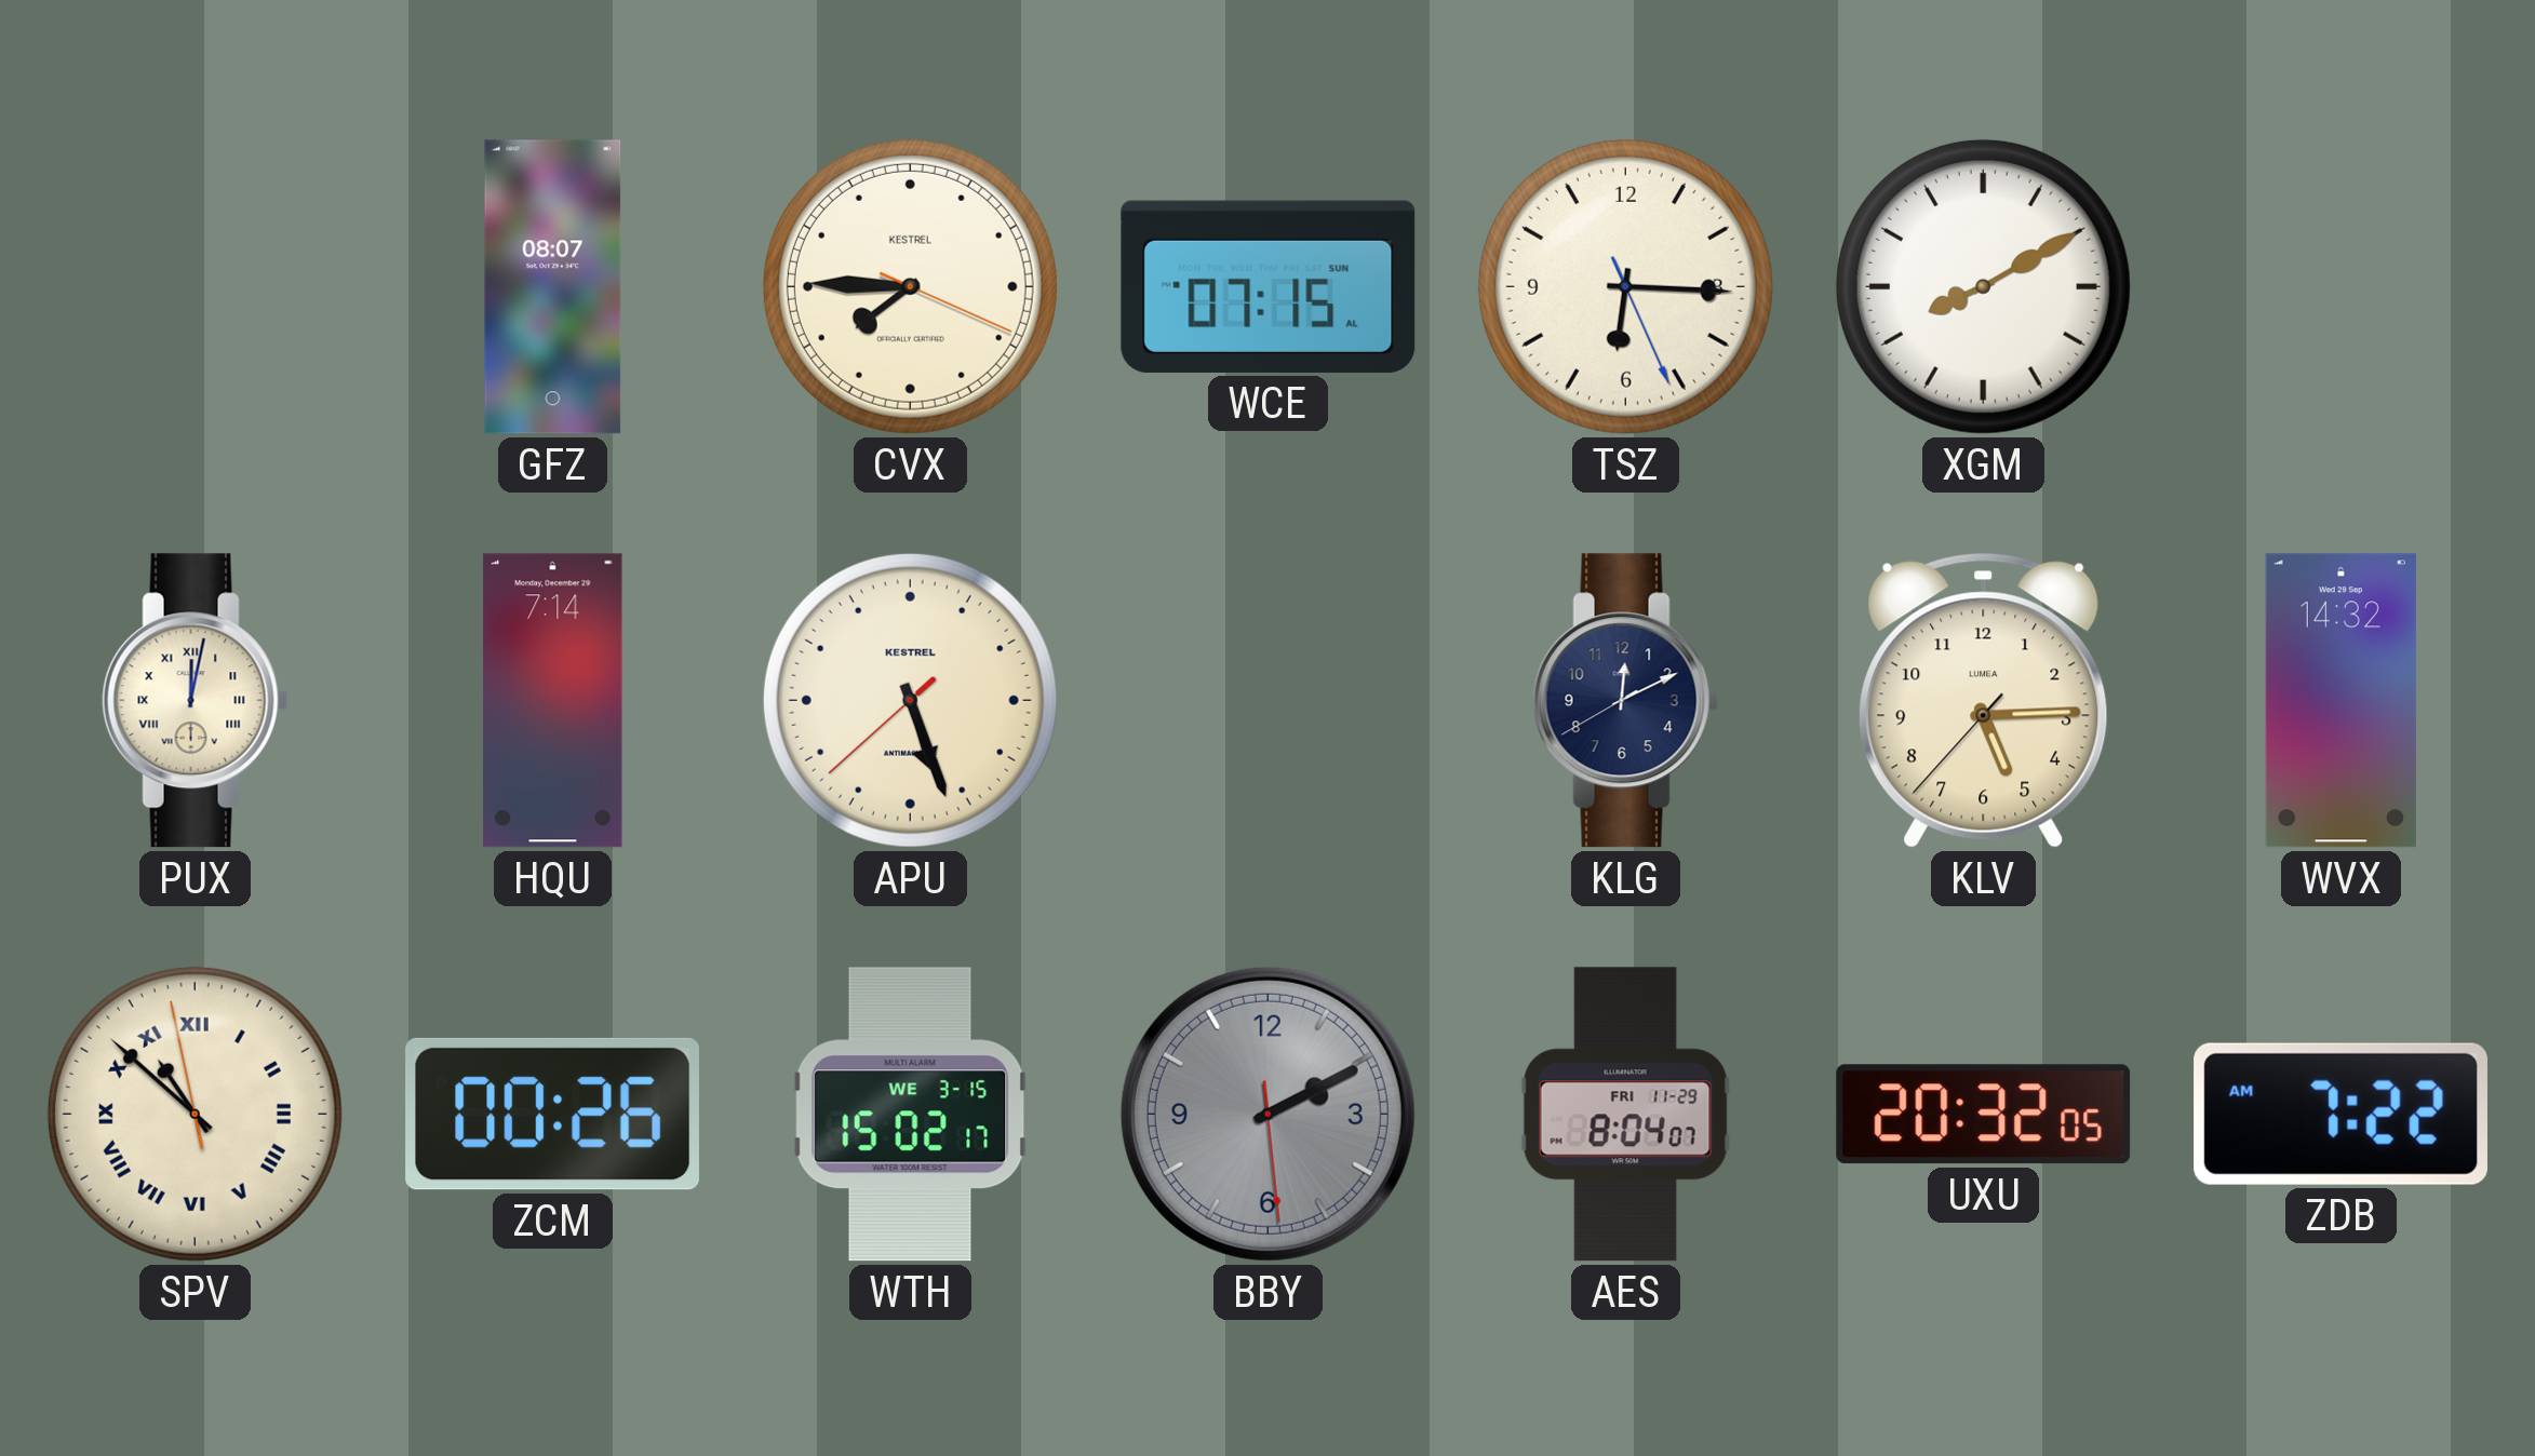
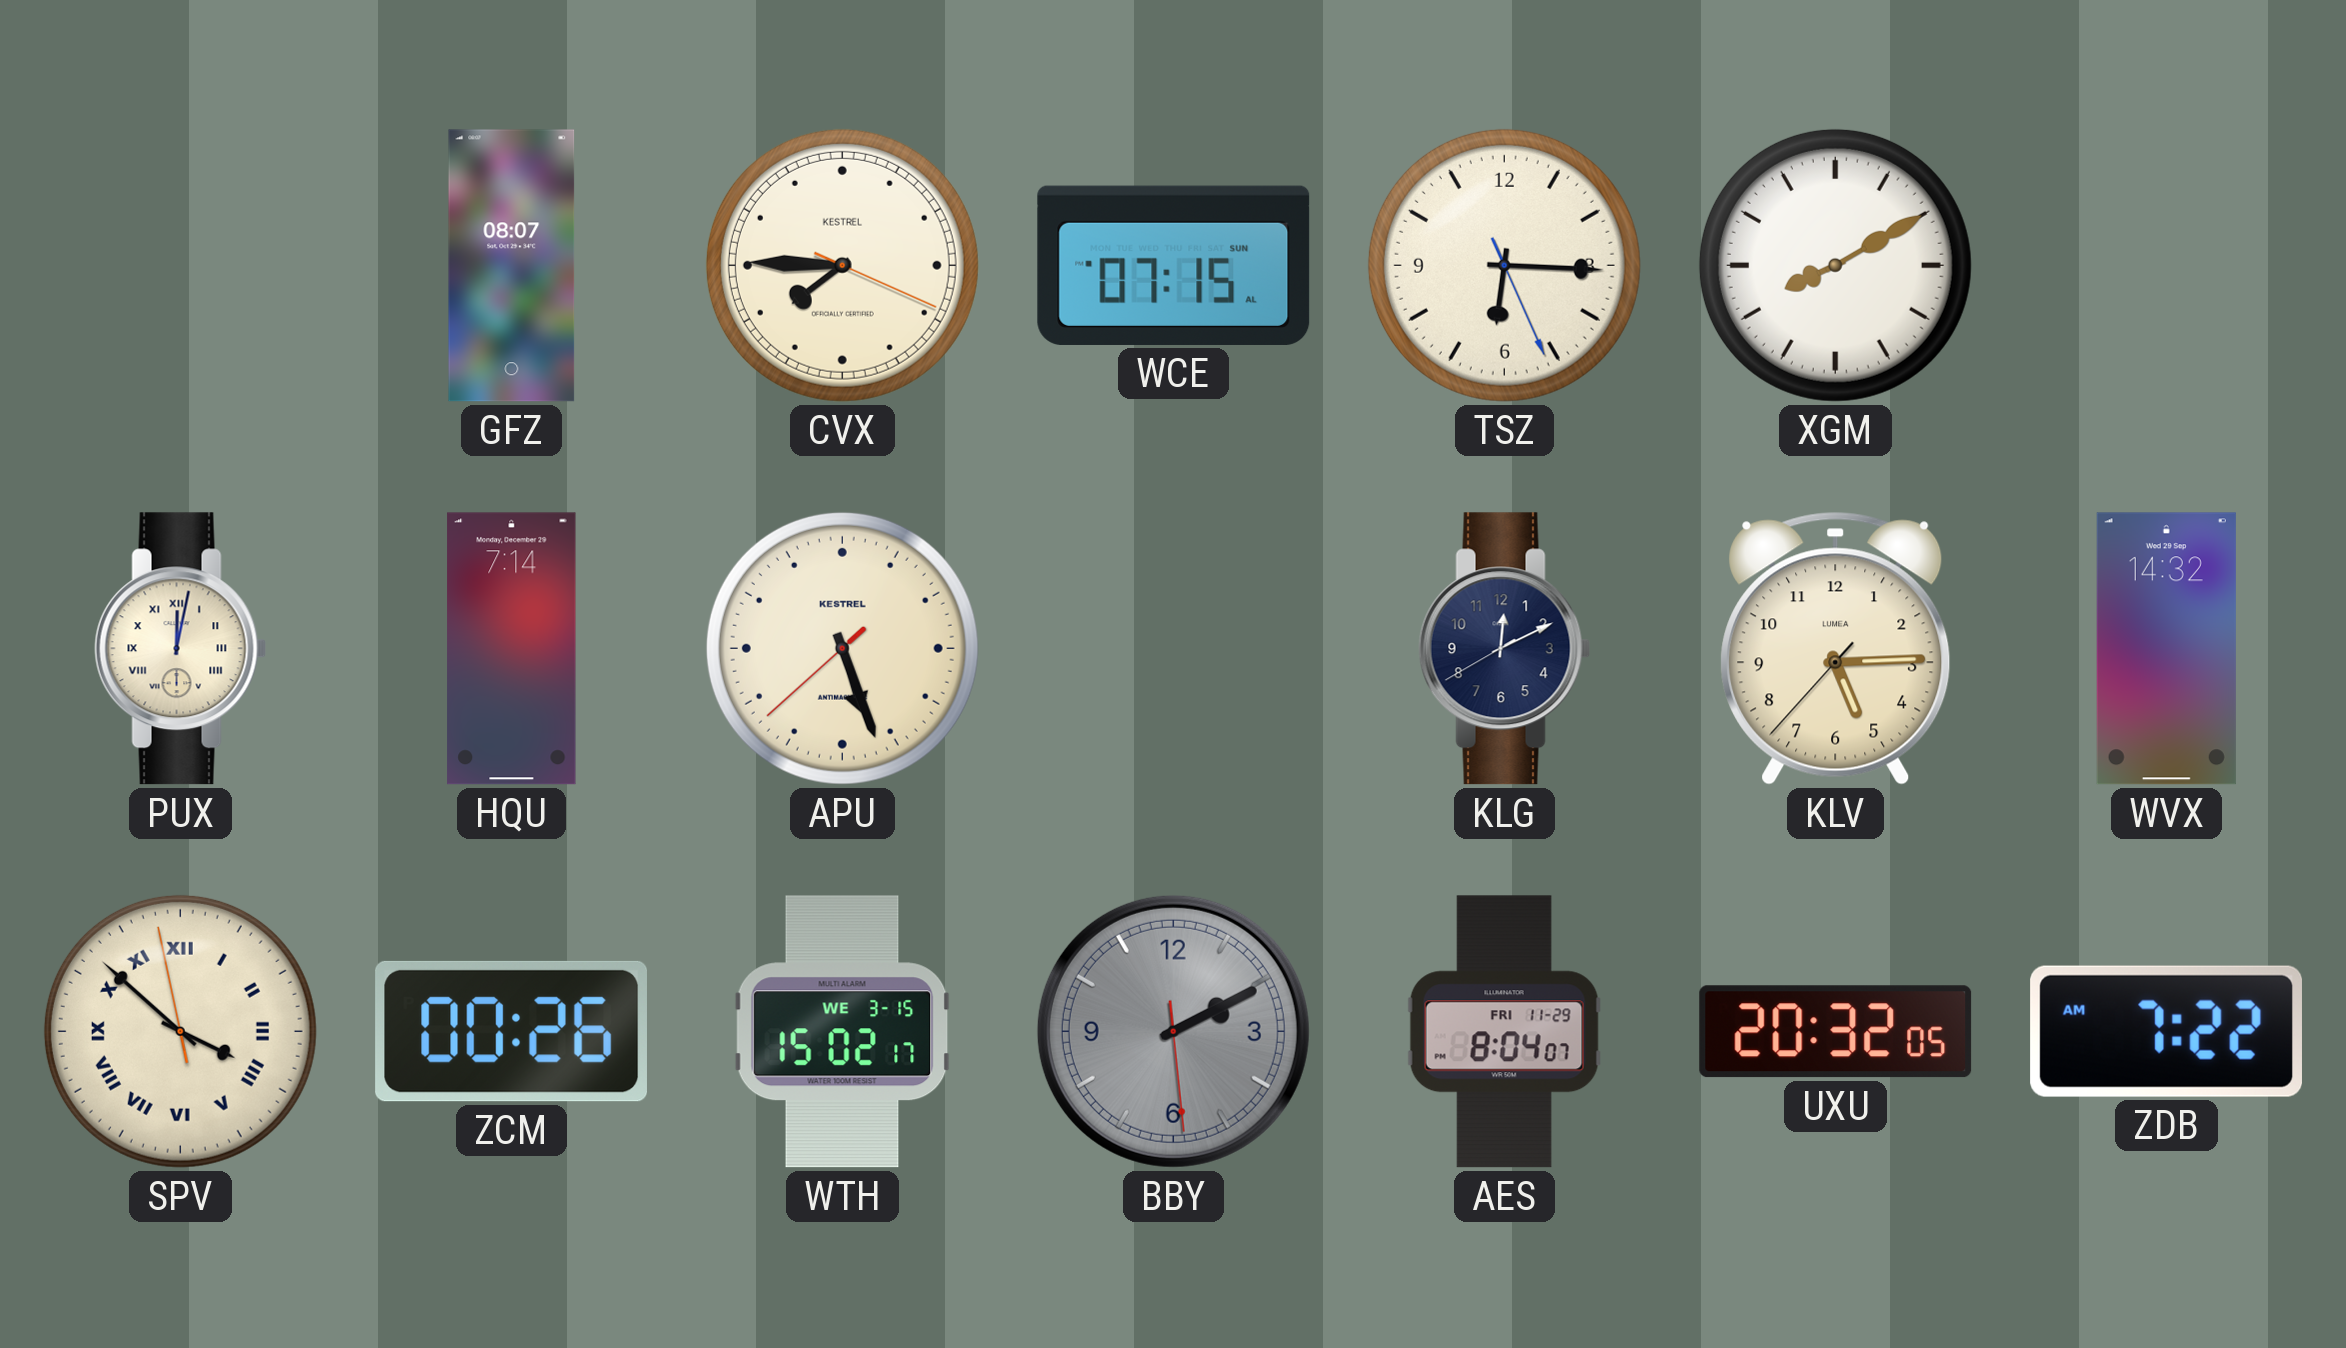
SPV: 10:51 -> 3:51
